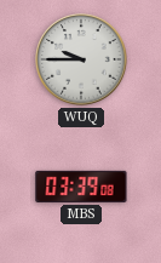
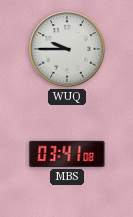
MBS: 03:39 -> 03:41
